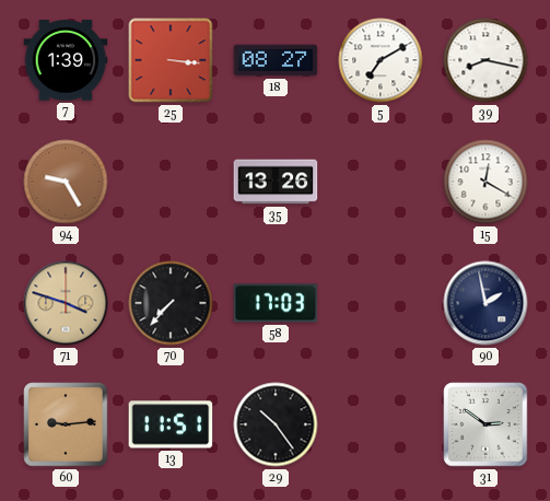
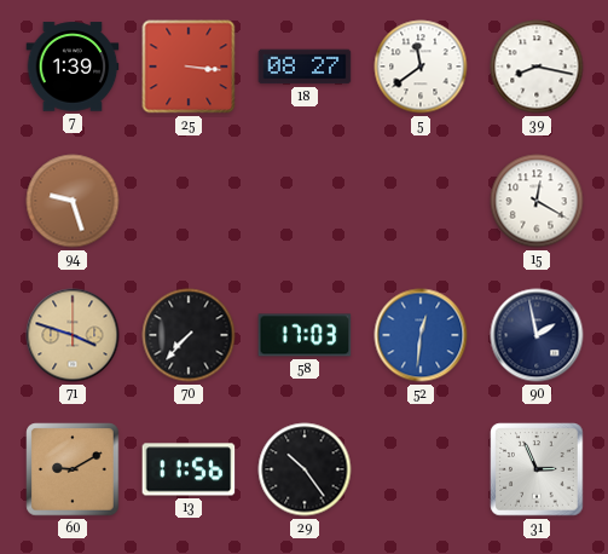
5: 7:10 -> 11:39
94: 9:25 -> 9:27
35: 13:26 -> none
52: none -> 12:31
60: 9:14 -> 9:10
13: 11:51 -> 11:56
31: 2:51 -> 2:56
